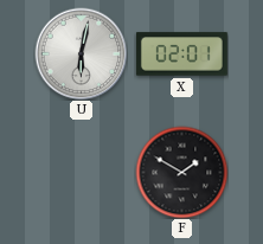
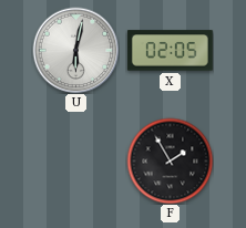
X: 02:01 -> 02:05
F: 1:50 -> 1:55
